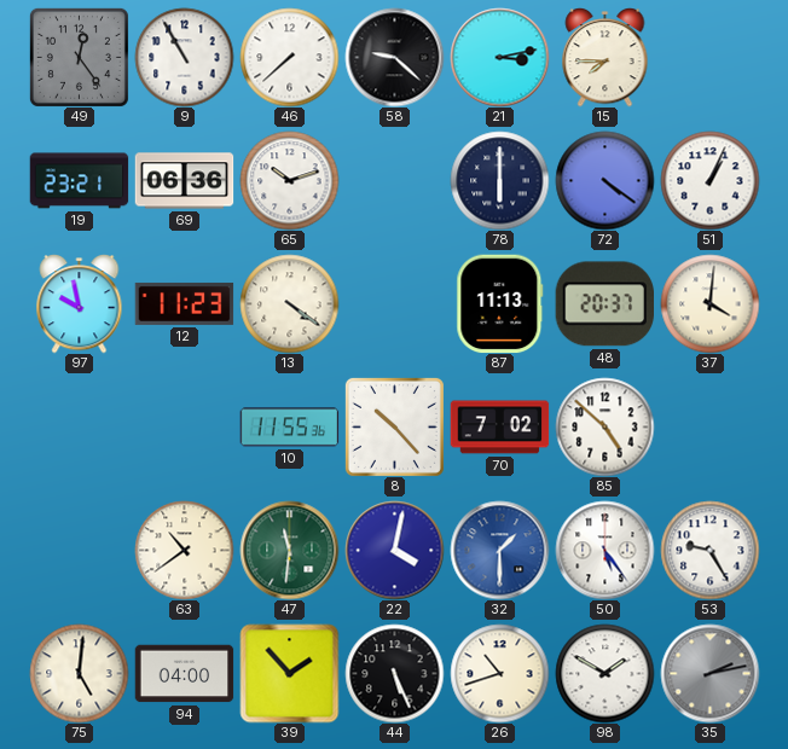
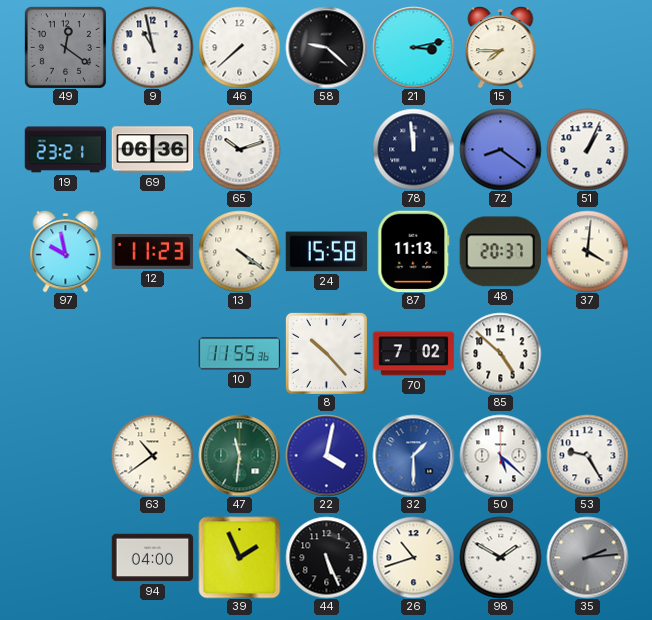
49: 12:24 -> 12:21
9: 10:55 -> 10:58
78: 6:00 -> 11:59
72: 4:21 -> 8:21
24: none -> 15:58
50: 5:24 -> 5:22
75: 5:01 -> none
39: 1:53 -> 1:56
35: 2:13 -> 2:14
